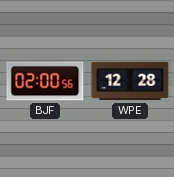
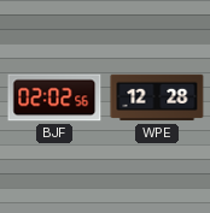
BJF: 02:00 -> 02:02
